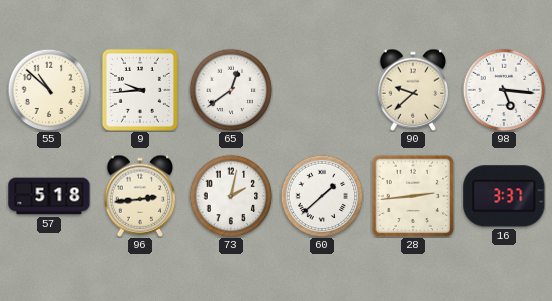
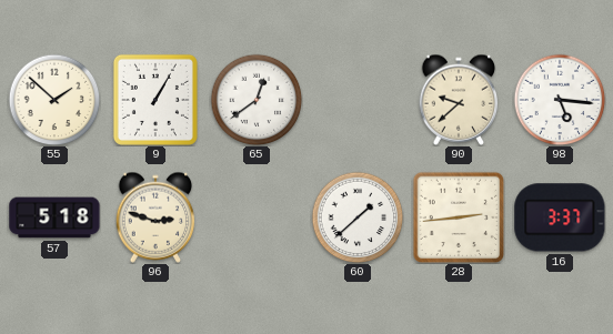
55: 10:52 -> 1:52
9: 9:44 -> 1:05
96: 2:44 -> 2:48
73: 2:02 -> none
